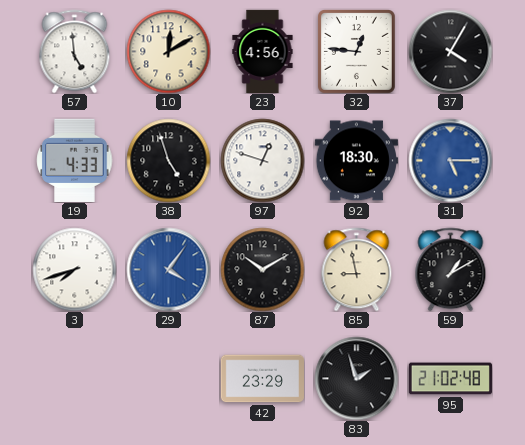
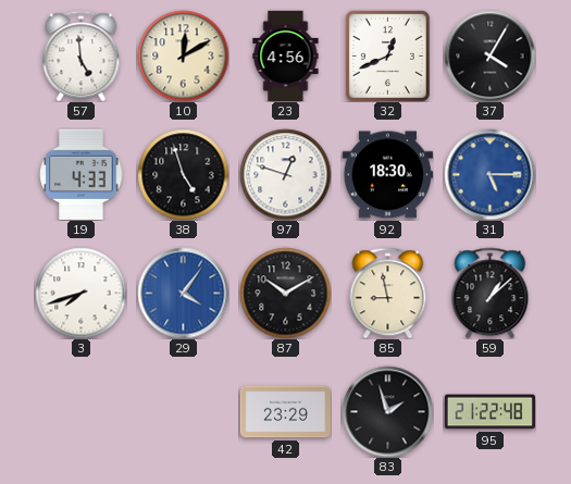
32: 12:46 -> 12:41
59: 1:10 -> 1:08
95: 21:02 -> 21:22
